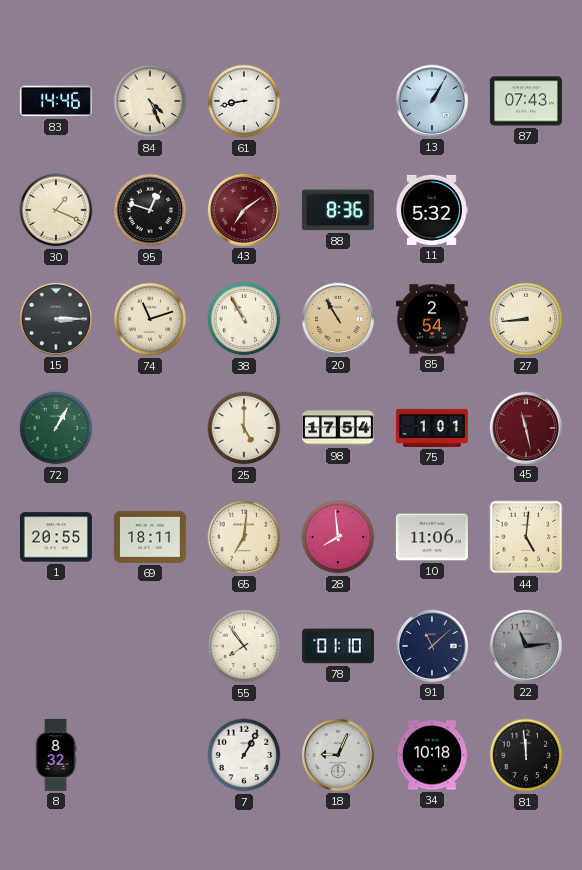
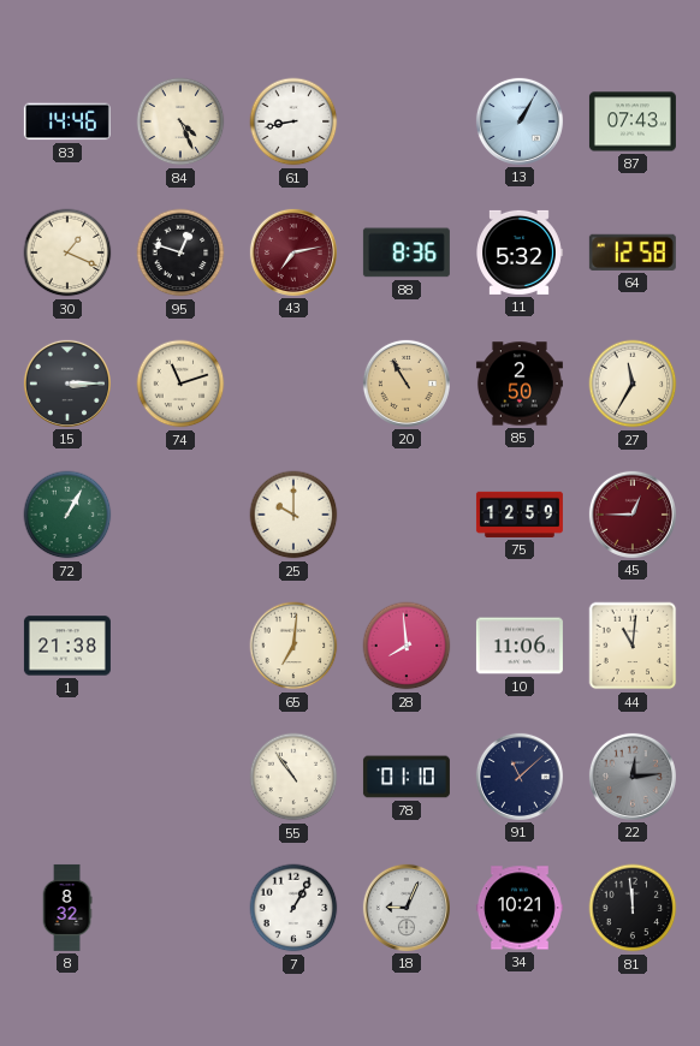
43: 7:09 -> 7:13
64: none -> 12:58
38: 10:55 -> none
85: 2:54 -> 2:50
27: 8:44 -> 11:35
25: 5:00 -> 10:00
98: 17:54 -> none
75: 1:01 -> 12:59
45: 11:28 -> 12:45
1: 20:55 -> 21:38
69: 18:11 -> none
44: 5:01 -> 11:01
55: 7:54 -> 10:54
22: 11:14 -> 12:14
34: 10:18 -> 10:21
